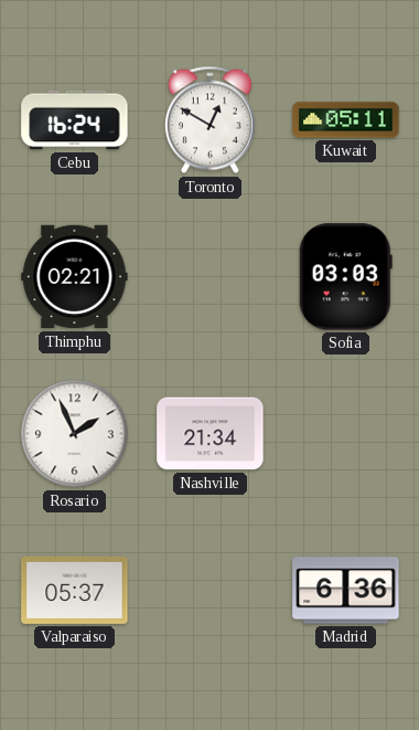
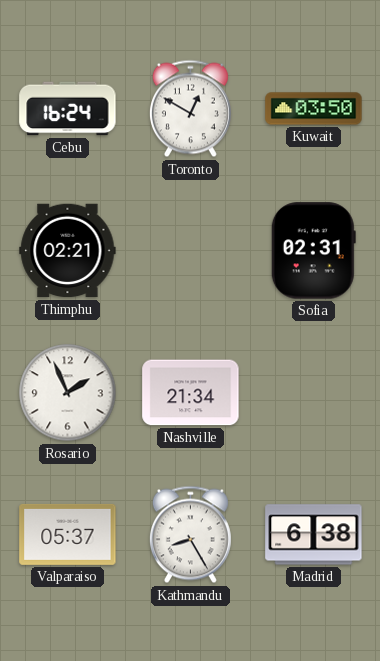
Kuwait: 05:11 -> 03:50
Sofia: 03:03 -> 02:31
Kathmandu: none -> 8:25
Madrid: 6:36 -> 6:38
